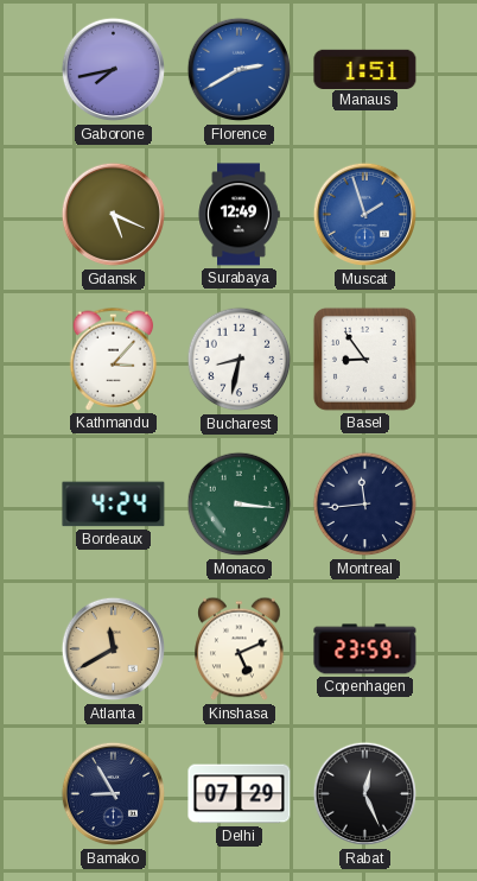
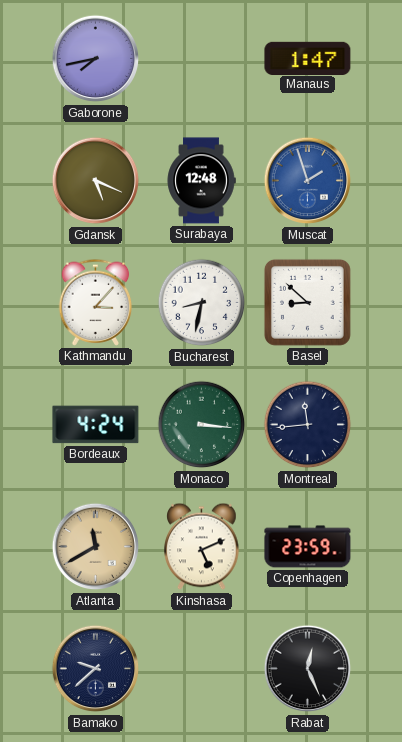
Florence: 2:40 -> none
Manaus: 1:51 -> 1:47
Surabaya: 12:49 -> 12:48
Basel: 8:54 -> 8:52
Bamako: 8:55 -> 9:38
Delhi: 07:29 -> none
